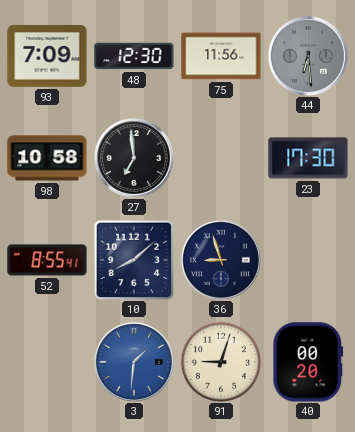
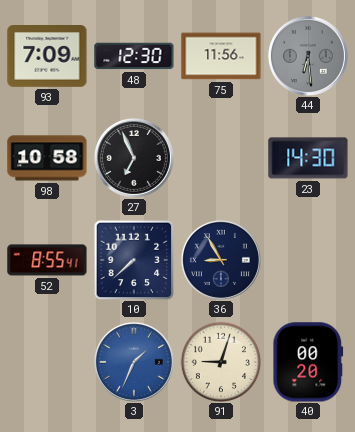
27: 6:59 -> 6:56
23: 17:30 -> 14:30
10: 8:08 -> 7:38
36: 8:57 -> 8:55
3: 1:31 -> 1:34
